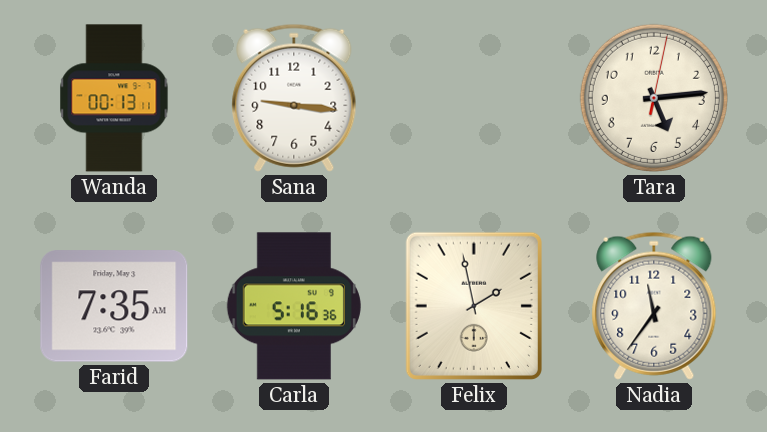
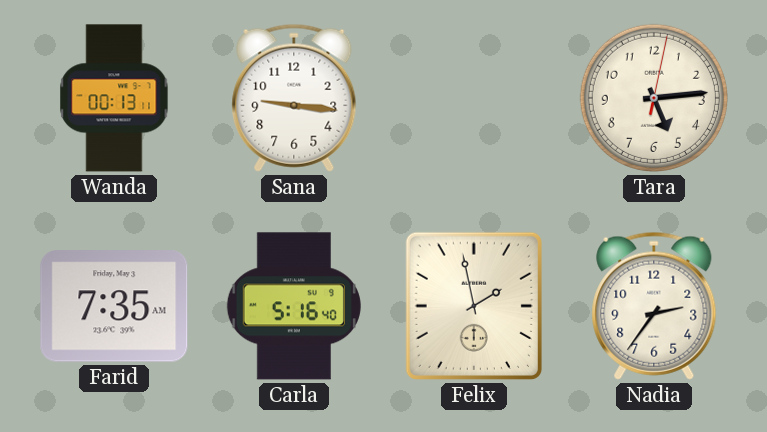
Carla: 5:16:36 -> 5:16:40
Nadia: 11:36 -> 2:36
